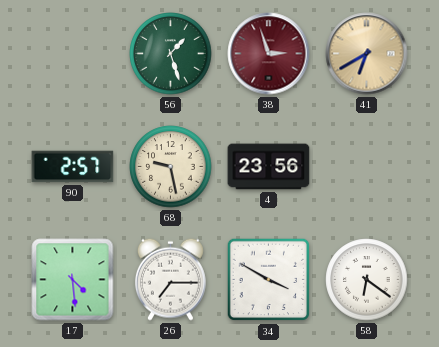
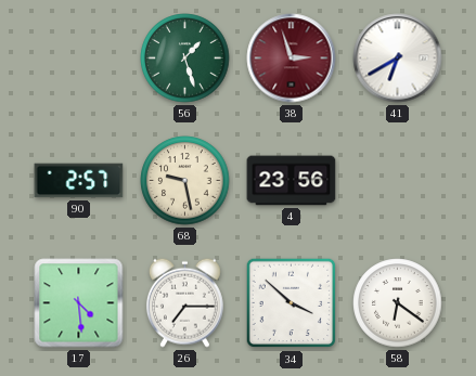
41 dial: champagne -> white
34: 3:50 -> 3:52
